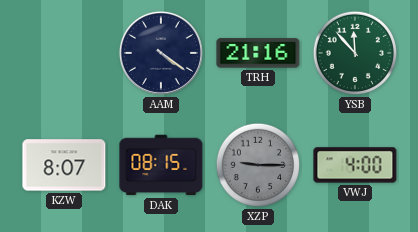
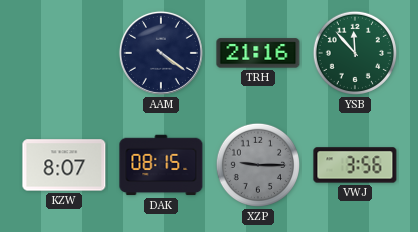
VWJ: 4:00 -> 3:56
